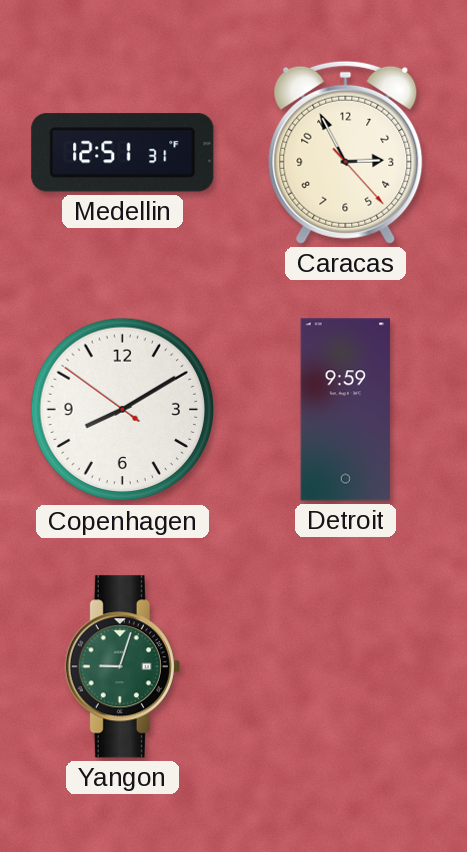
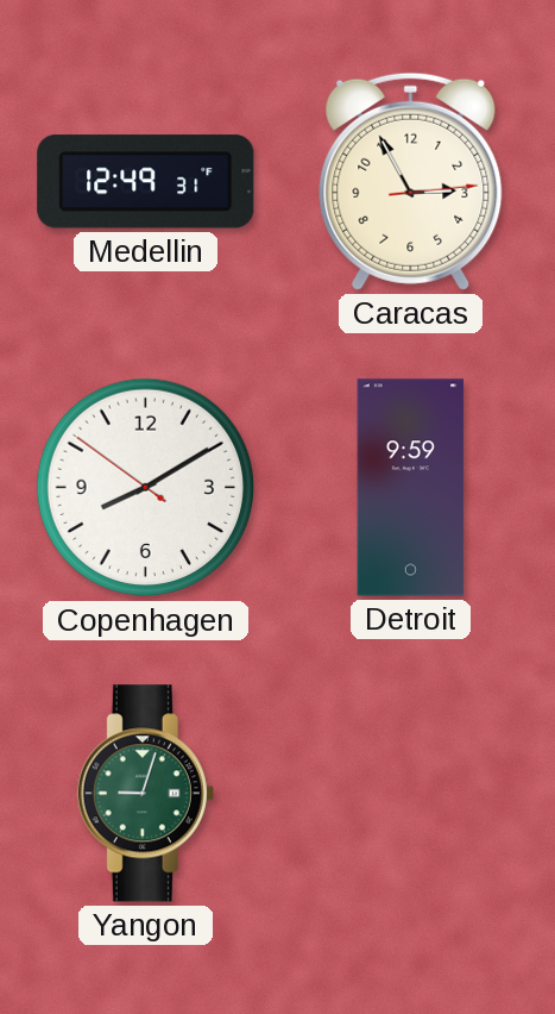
Medellin: 12:51 -> 12:49
Caracas: 2:55:23 -> 2:55:14
